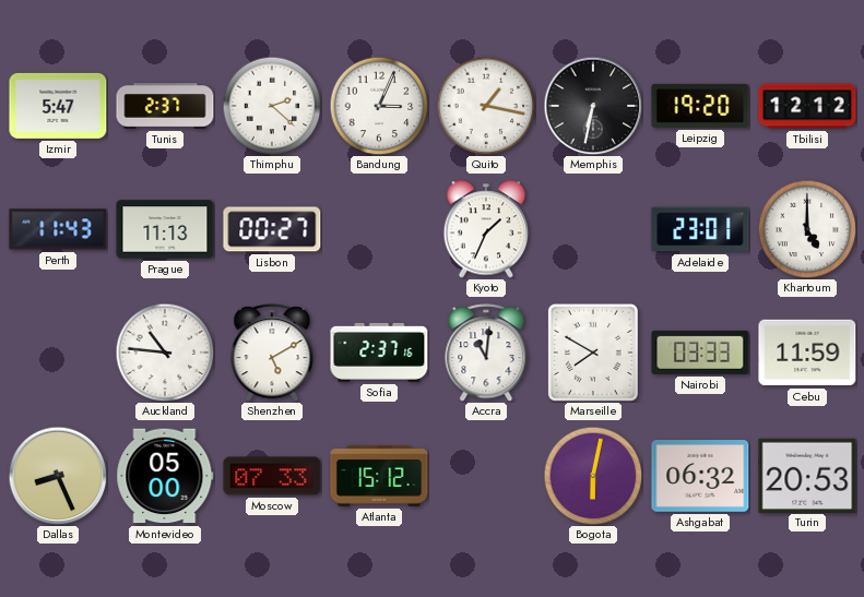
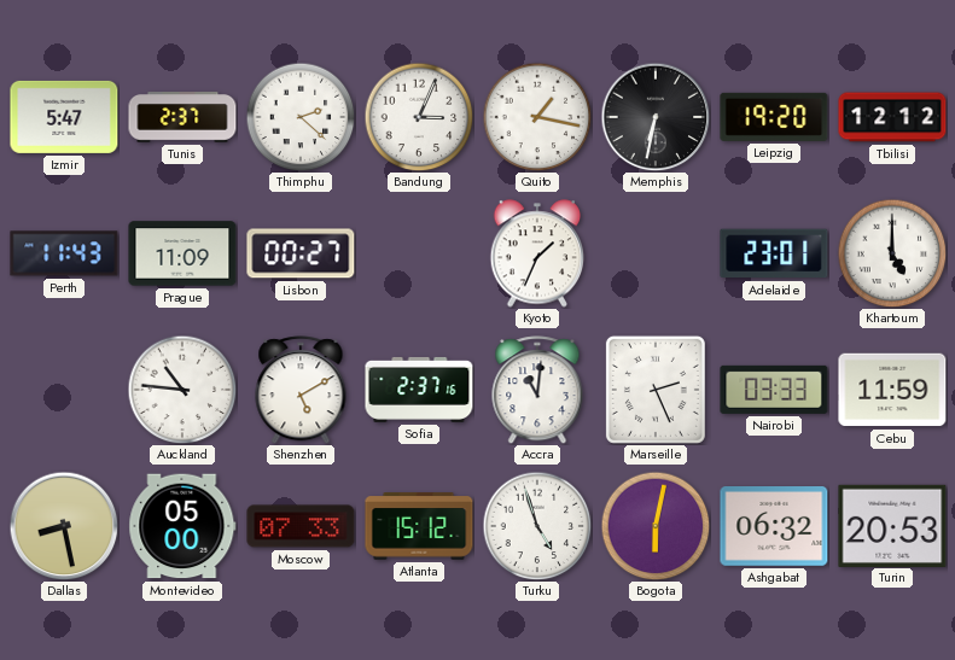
Prague: 11:13 -> 11:09
Marseille: 7:50 -> 2:26
Dallas: 8:26 -> 8:28
Turku: none -> 4:57
